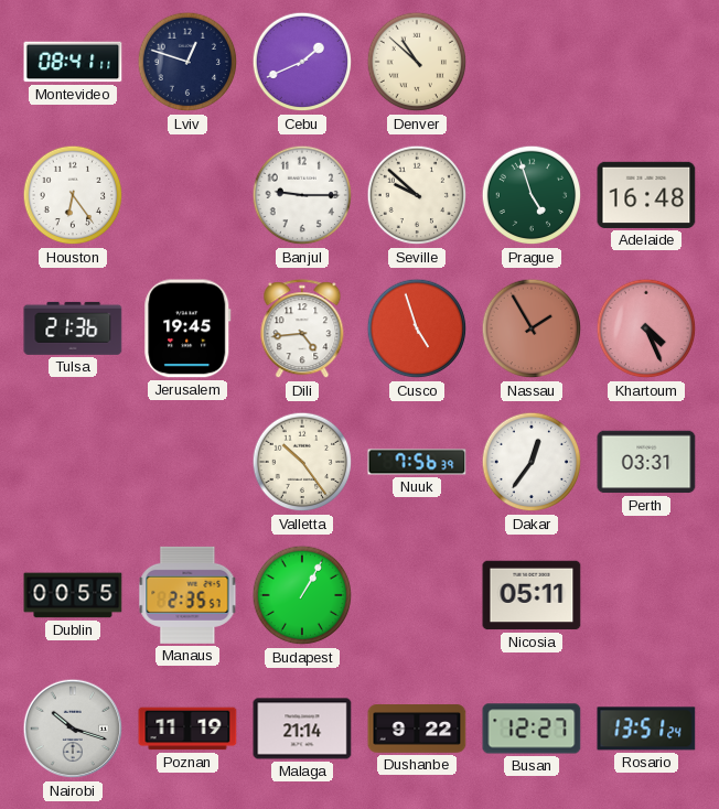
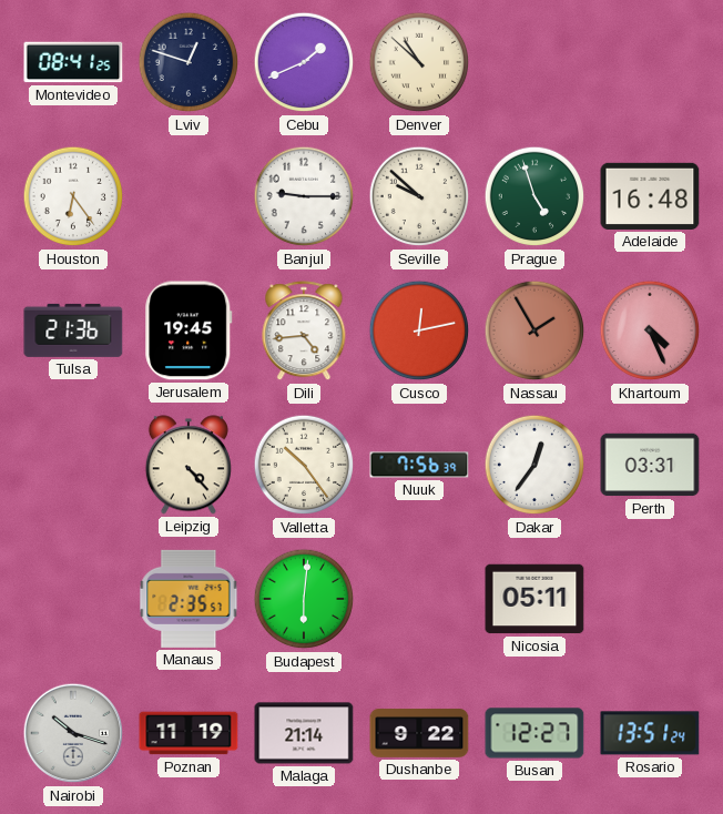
Montevideo: 08:41:11 -> 08:41:25
Cusco: 4:57 -> 12:13
Leipzig: none -> 4:23
Dublin: 00:55 -> none
Budapest: 1:05 -> 6:01
